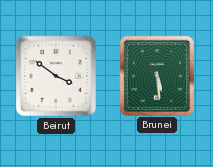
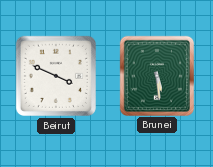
Beirut: 3:51 -> 3:49
